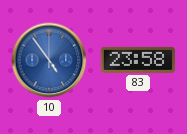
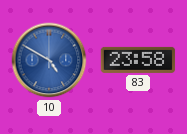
10: 4:54 -> 4:50
